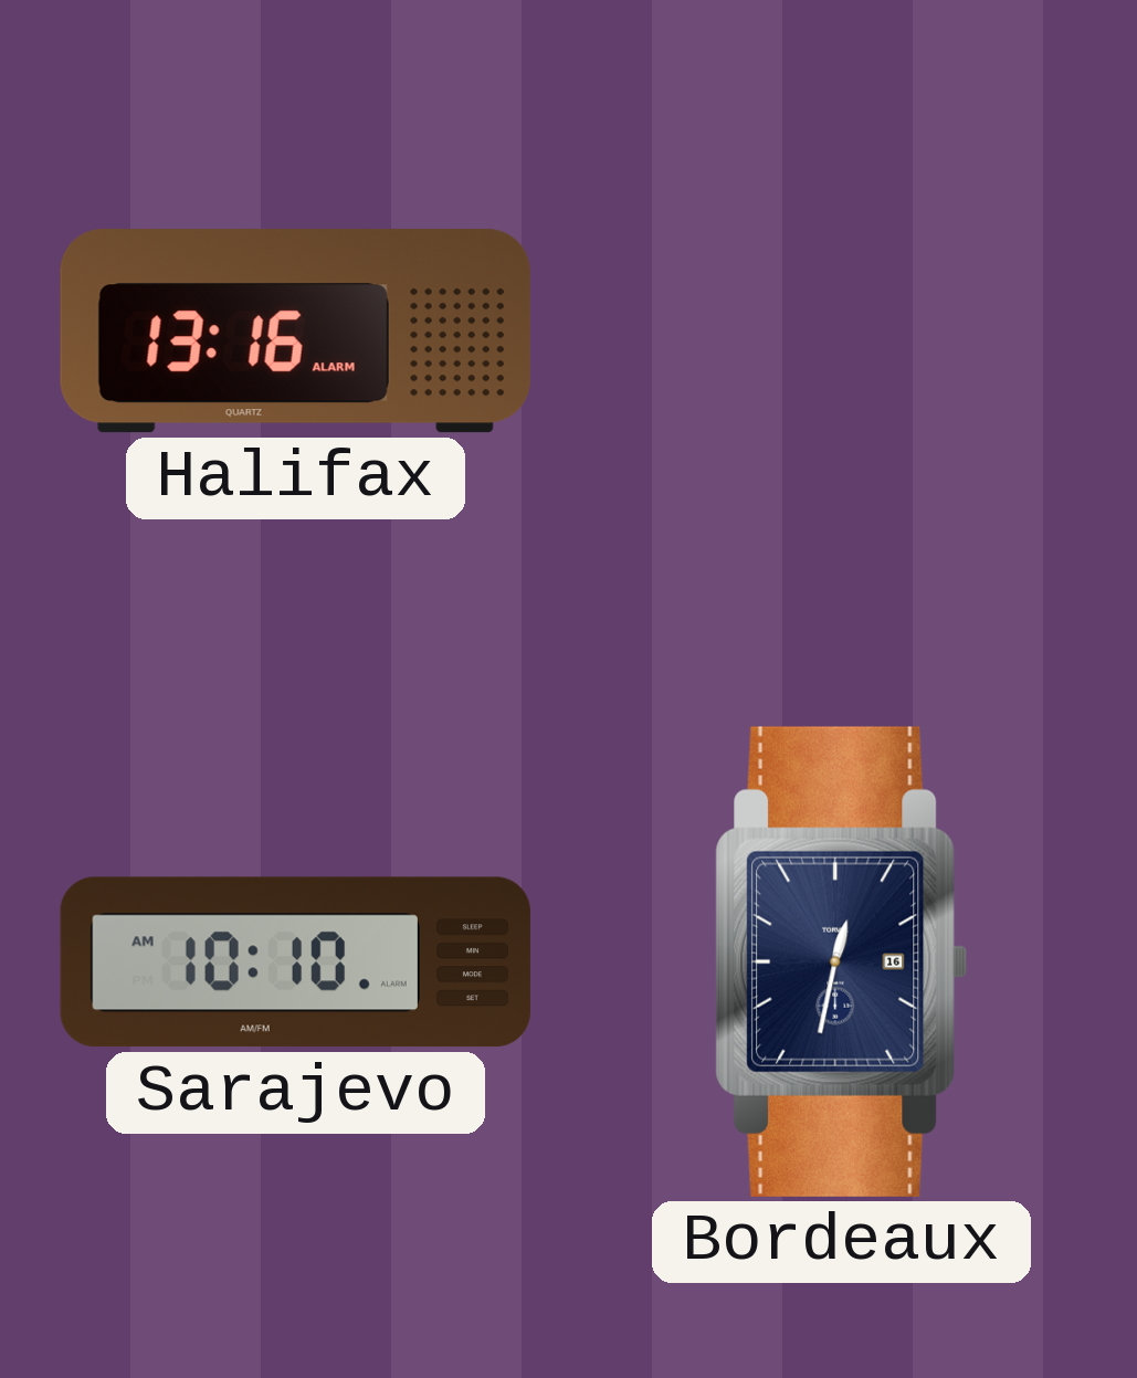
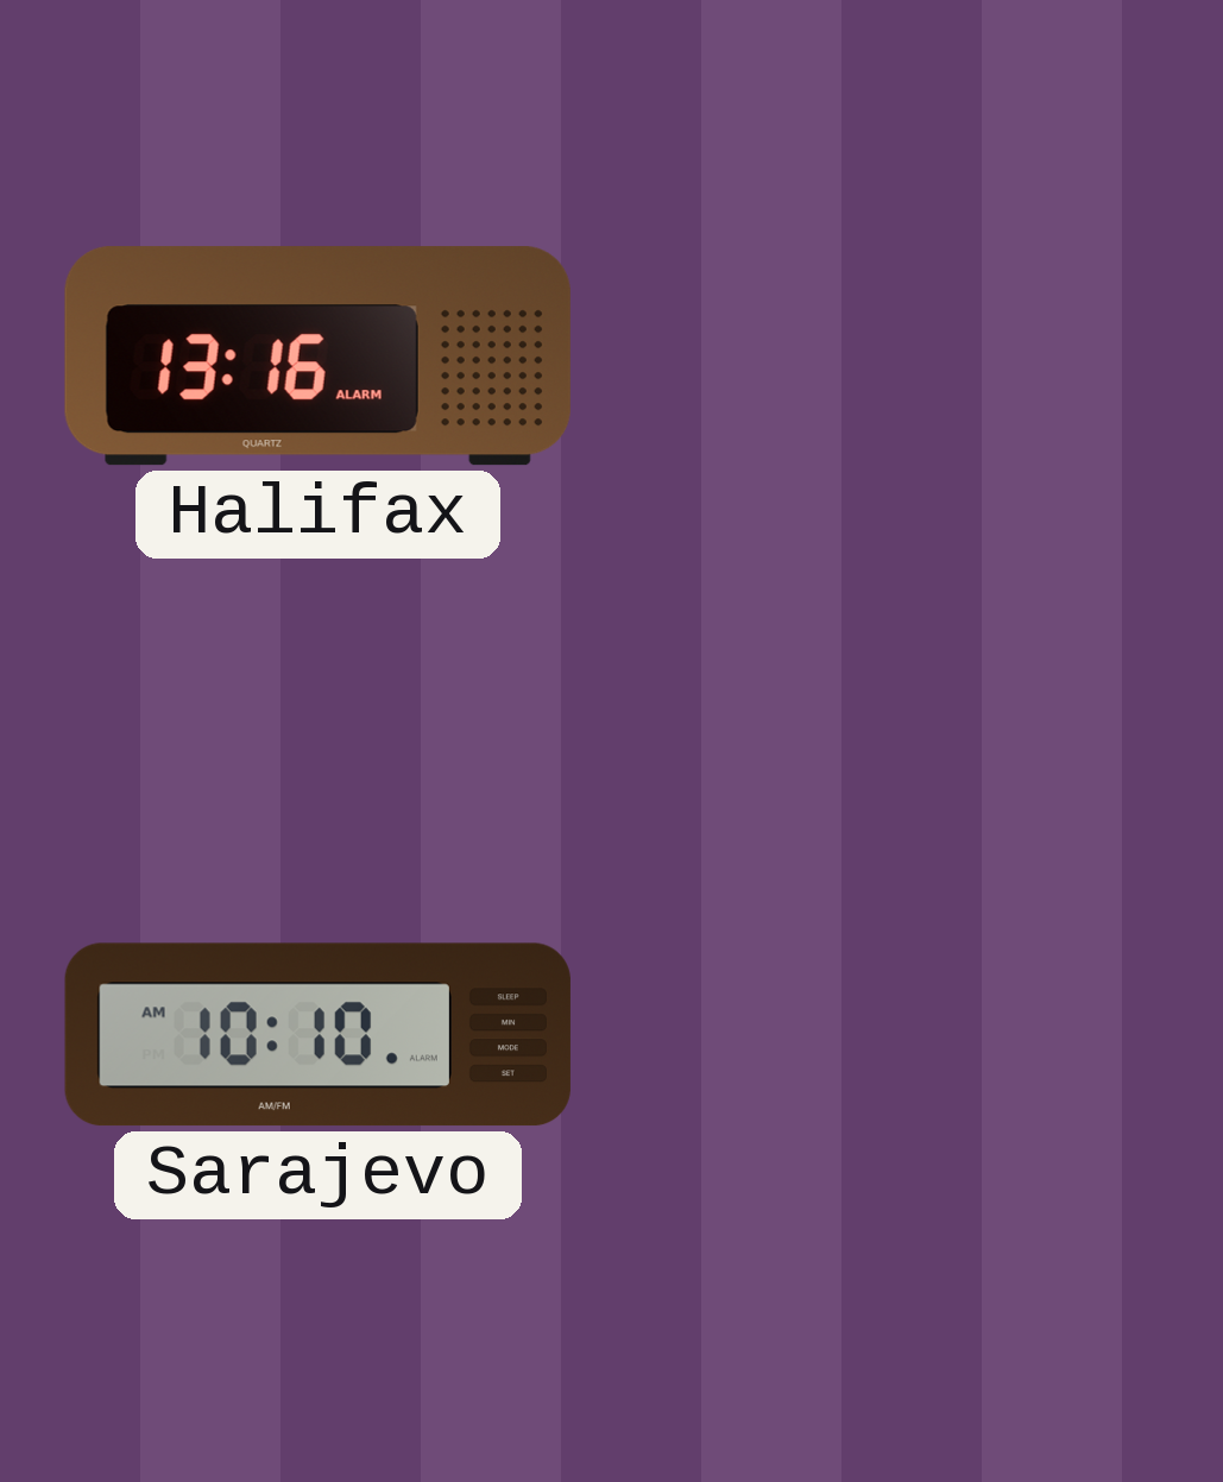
Bordeaux: 12:32 -> none
